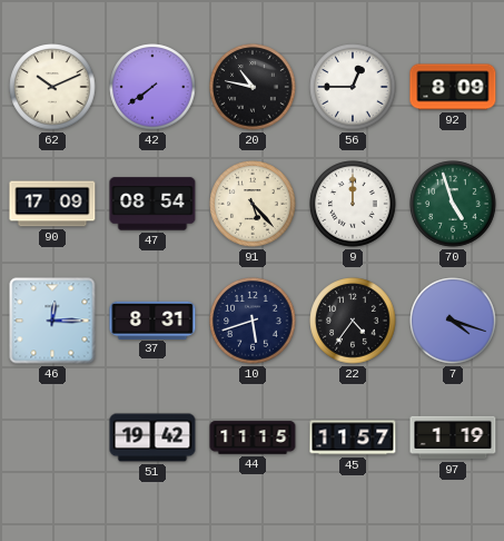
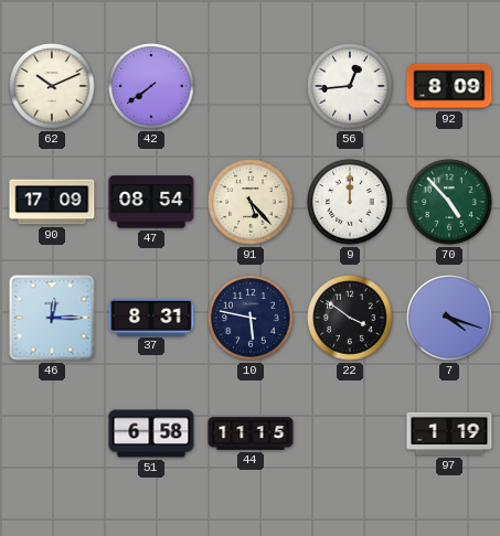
20: 10:47 -> none
56: 12:45 -> 12:44
70: 4:57 -> 4:53
10: 5:42 -> 5:47
22: 4:36 -> 3:51
51: 19:42 -> 6:58
45: 11:57 -> none
